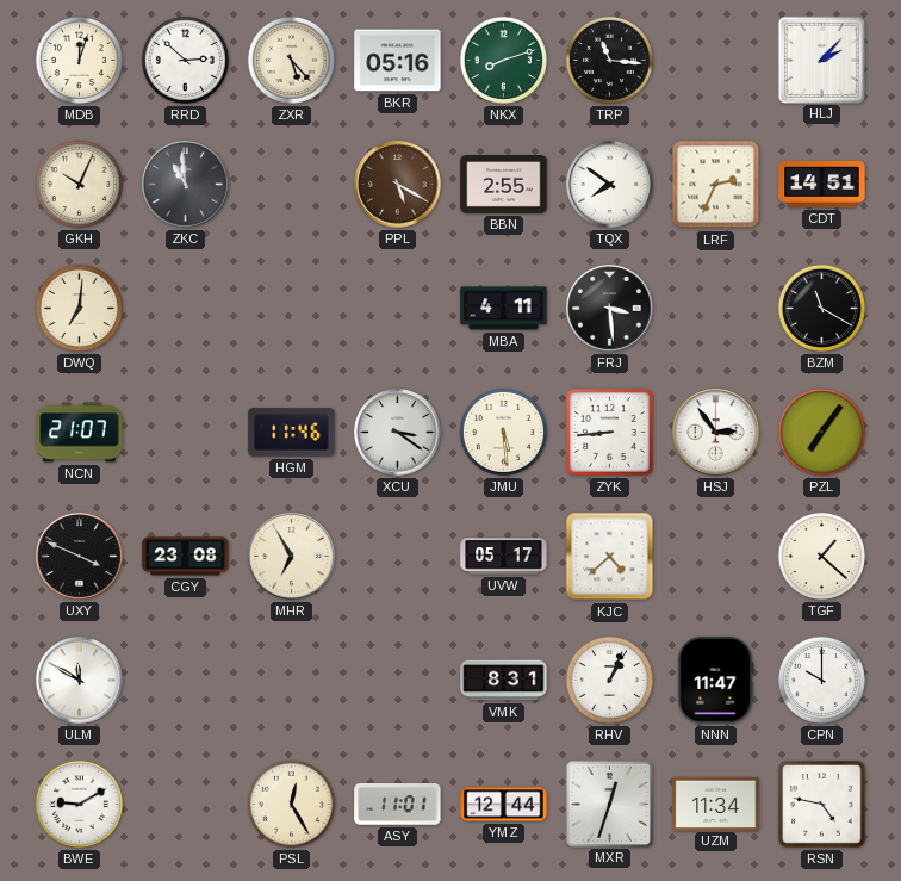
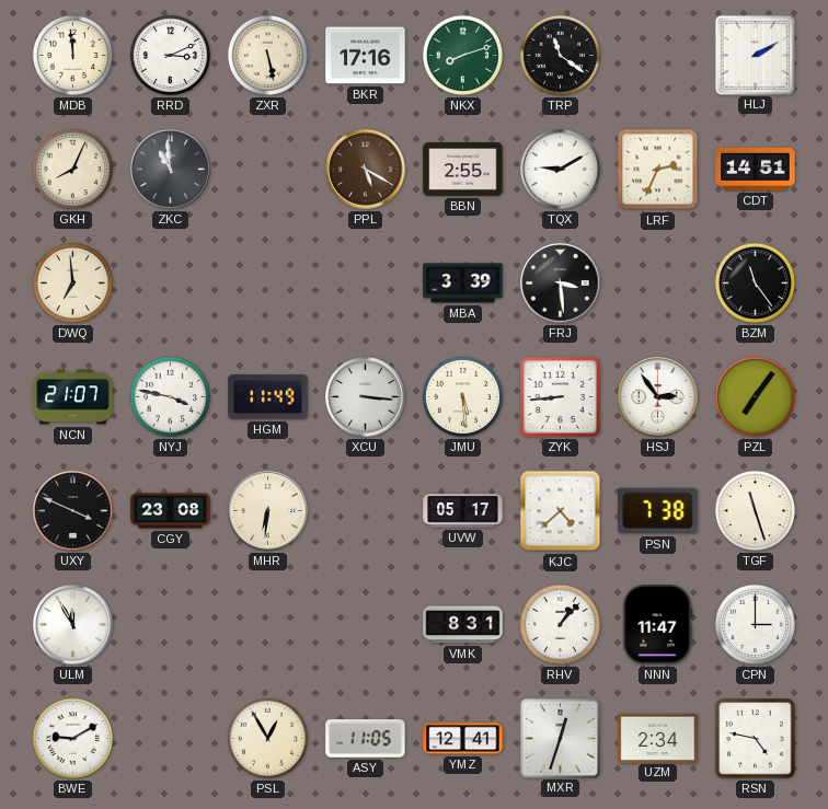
MDB: 12:03 -> 11:59
RRD: 2:52 -> 3:11
ZXR: 5:23 -> 5:28
BKR: 05:16 -> 17:16
TRP: 11:16 -> 11:21
HLJ: 2:07 -> 2:10
GKH: 10:04 -> 8:04
TQX: 7:51 -> 9:10
DWQ: 7:01 -> 6:59
MBA: 4:11 -> 3:39
BZM: 11:20 -> 11:24
NYJ: none -> 3:47
HGM: 11:46 -> 11:49
XCU: 3:21 -> 3:16
MHR: 6:55 -> 6:31
PSN: none -> 7:38
TGF: 1:22 -> 11:27
ULM: 11:50 -> 11:55
RHV: 1:04 -> 1:07
CPN: 10:00 -> 3:00
PSL: 12:25 -> 12:55
ASY: 11:01 -> 11:05
YMZ: 12:44 -> 12:41
UZM: 11:34 -> 2:34
